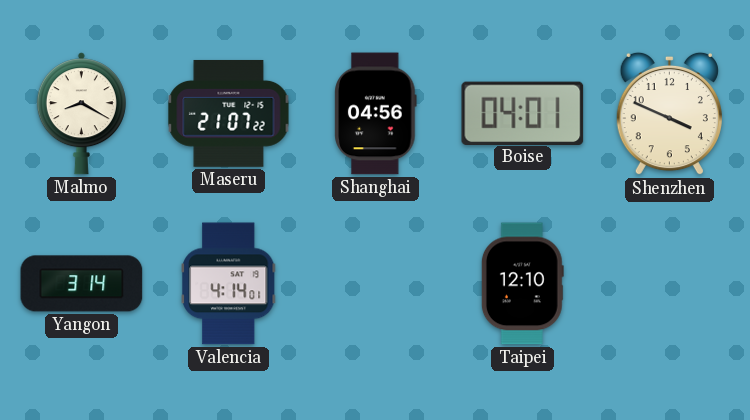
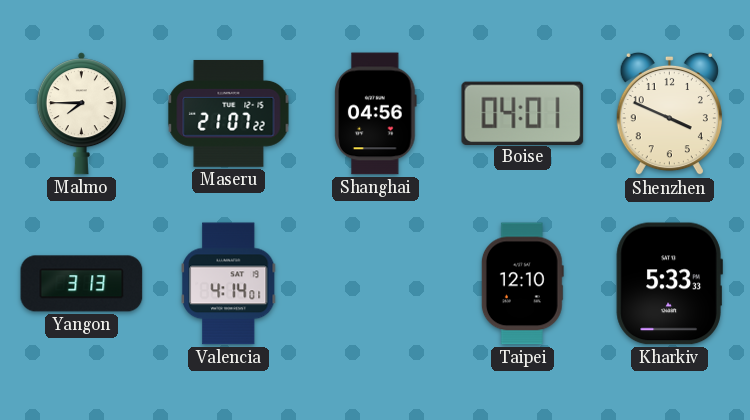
Malmo: 8:20 -> 7:45
Yangon: 3:14 -> 3:13
Kharkiv: none -> 5:33
